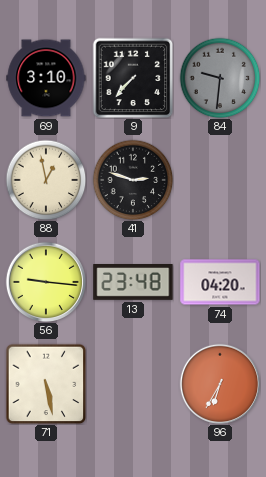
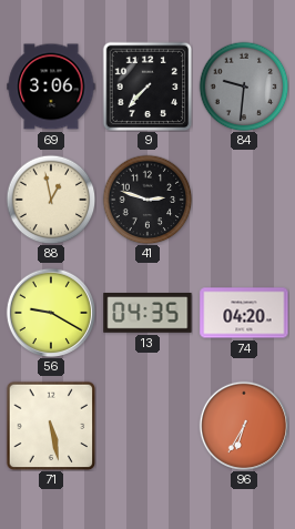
69: 3:10 -> 3:06
56: 9:16 -> 9:20
13: 23:48 -> 04:35
